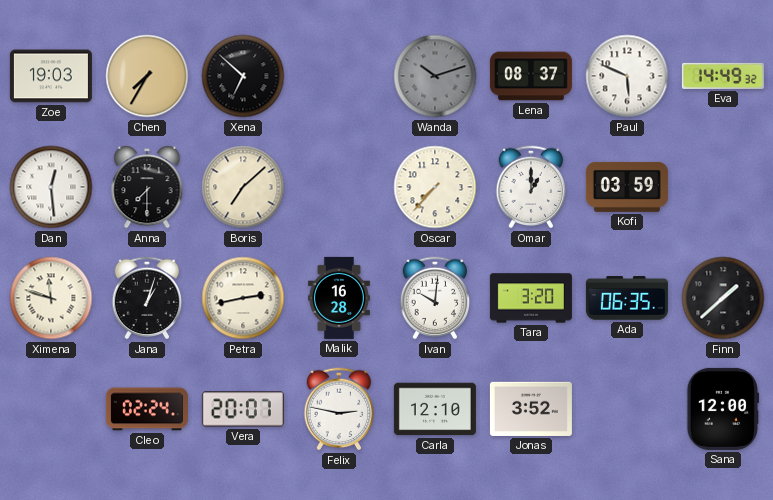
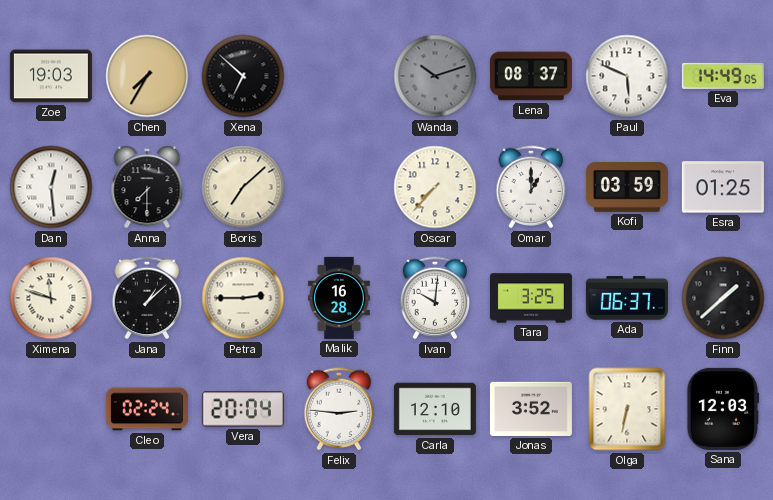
Eva: 14:49:32 -> 14:49:05
Esra: none -> 01:25
Jana: 1:03 -> 1:08
Petra: 2:43 -> 2:45
Tara: 3:20 -> 3:25
Ada: 06:35 -> 06:37
Vera: 20:07 -> 20:04
Felix: 2:47 -> 2:46
Olga: none -> 6:32
Sana: 12:00 -> 12:03
